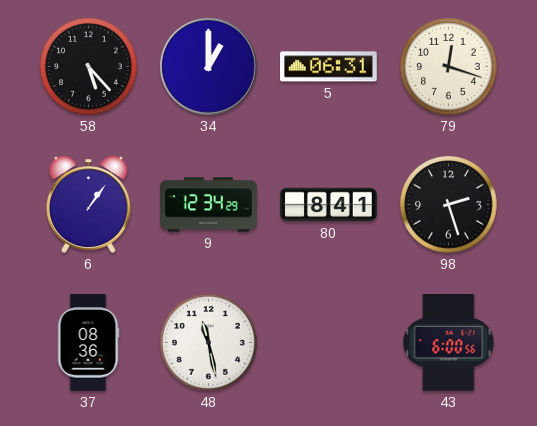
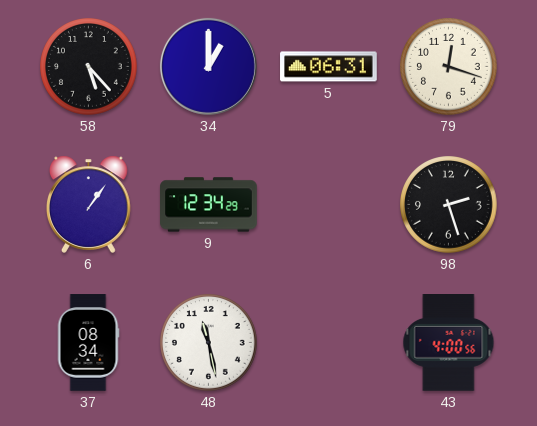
80: 8:41 -> none
37: 08:36 -> 08:34
43: 6:00 -> 4:00
